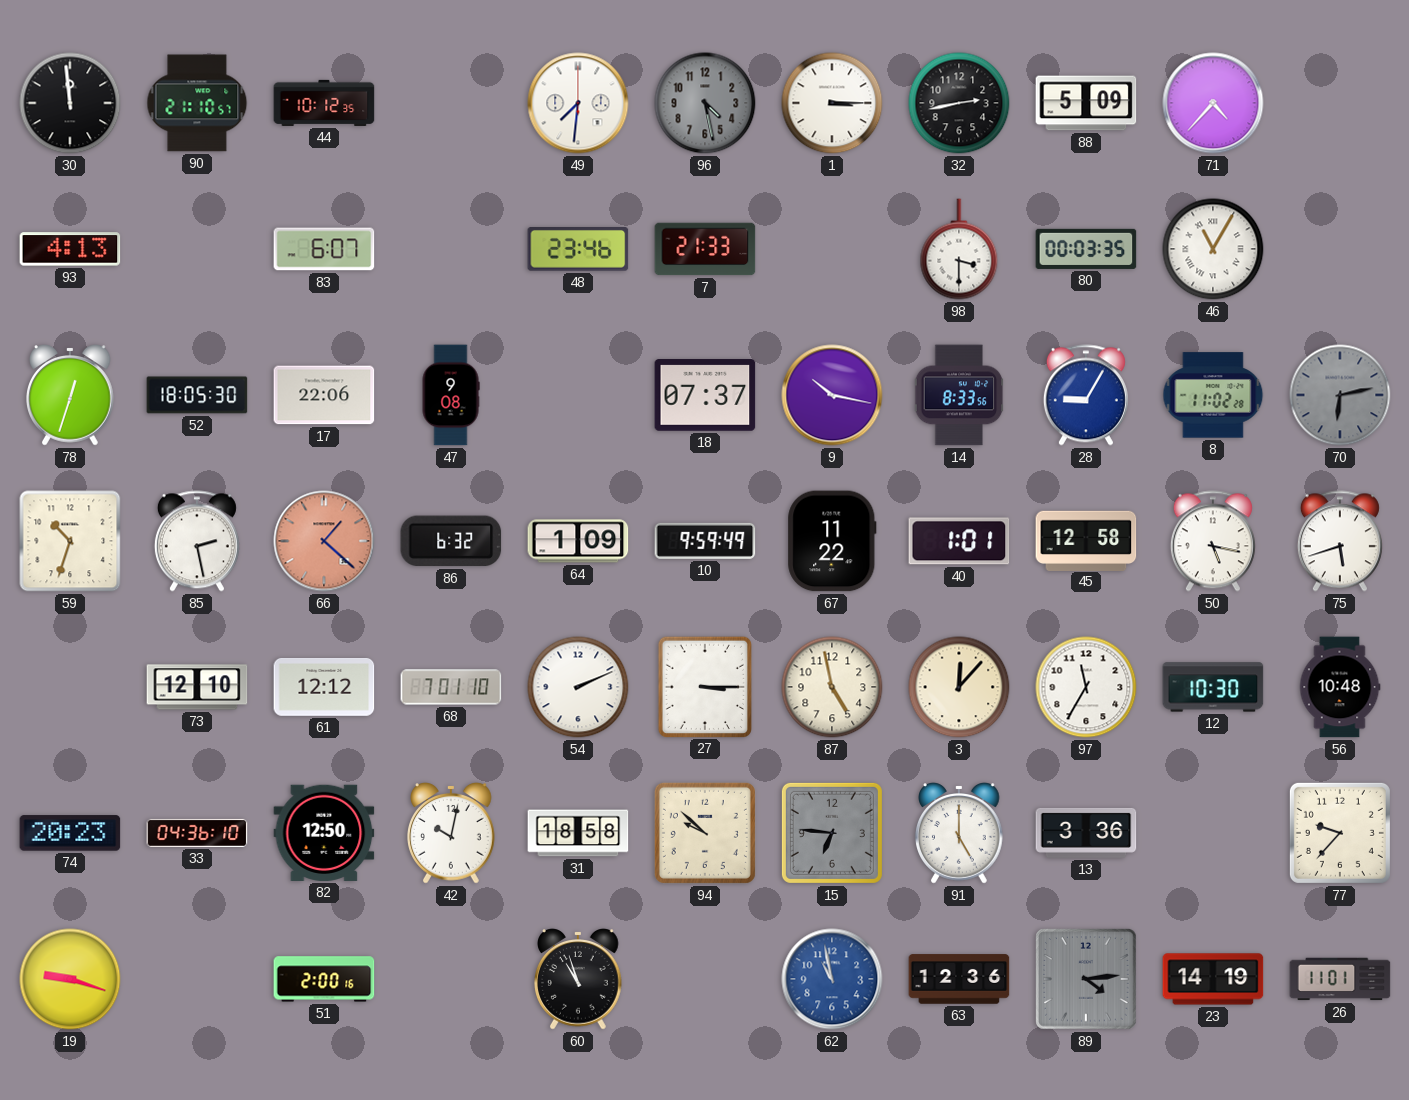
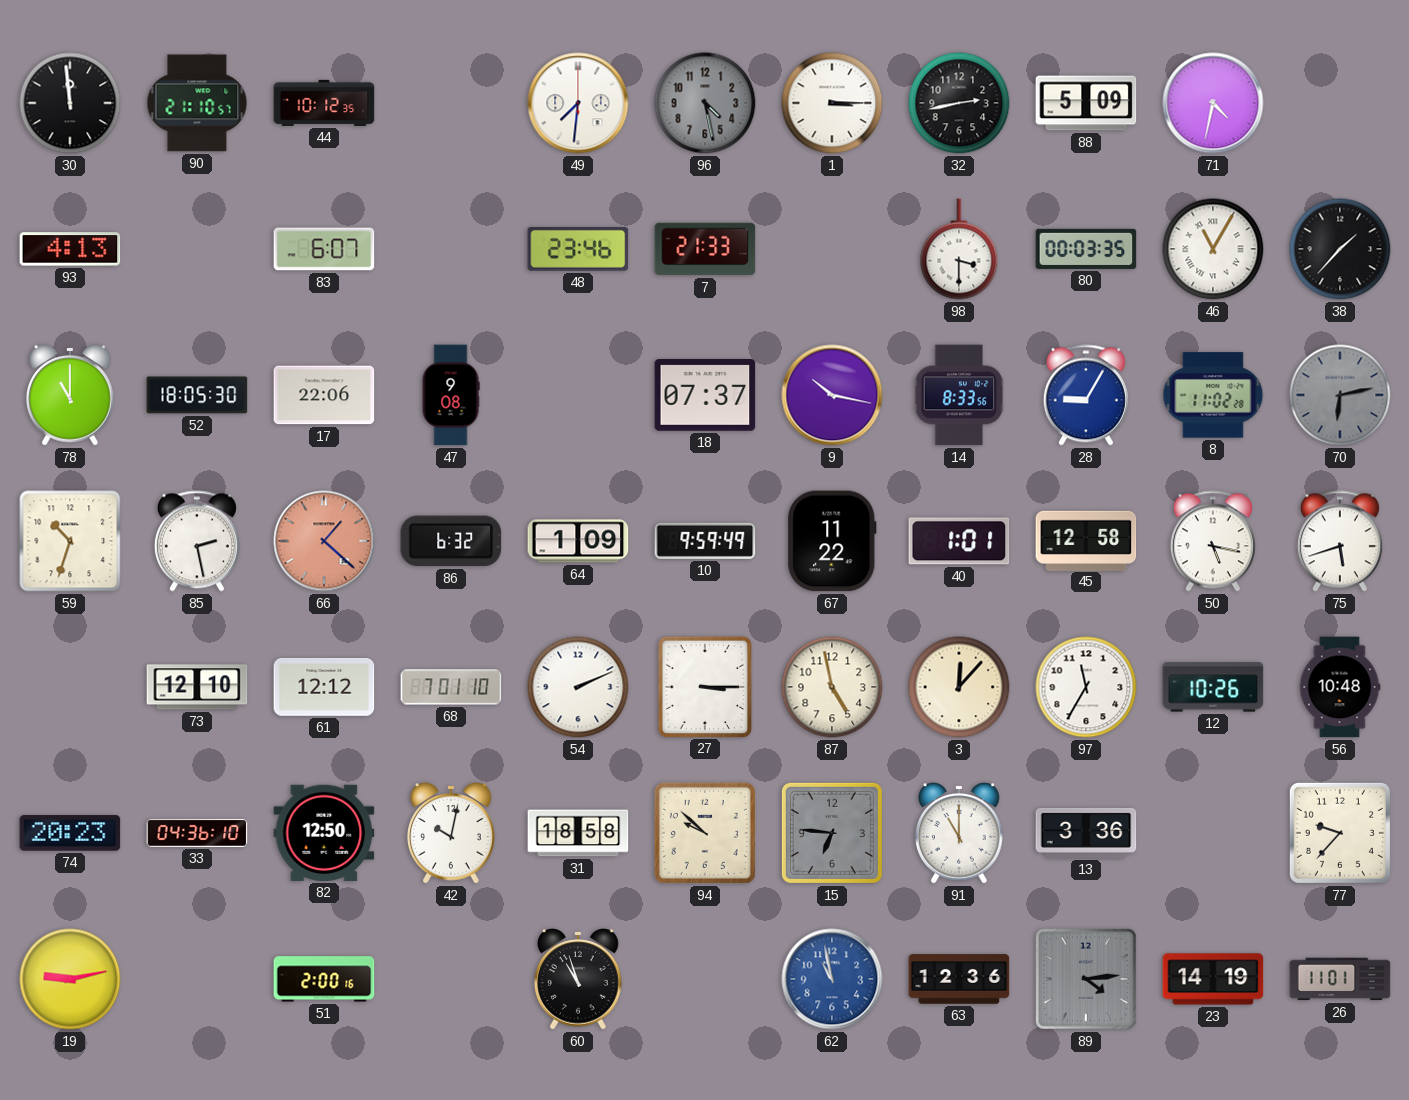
71: 4:37 -> 4:32
38: none -> 1:37
78: 12:33 -> 11:00
12: 10:30 -> 10:26
91: 5:00 -> 11:00
19: 9:18 -> 9:13
